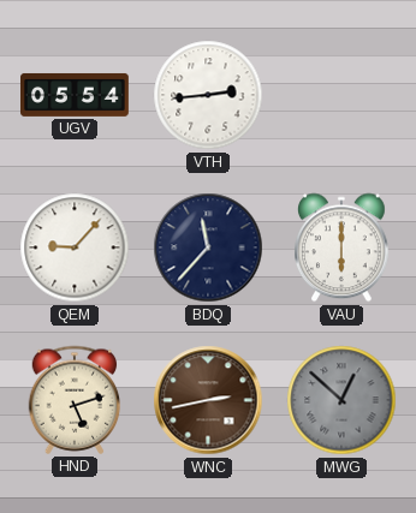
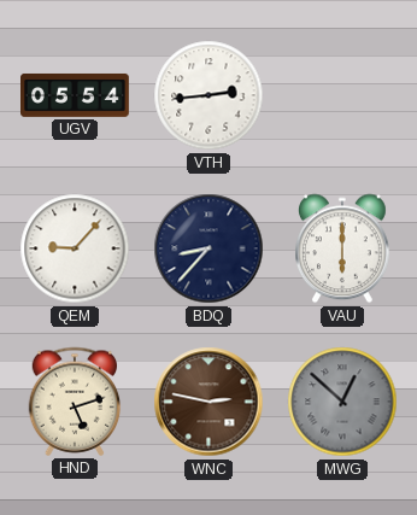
BDQ: 11:37 -> 8:37
WNC: 2:43 -> 2:47
